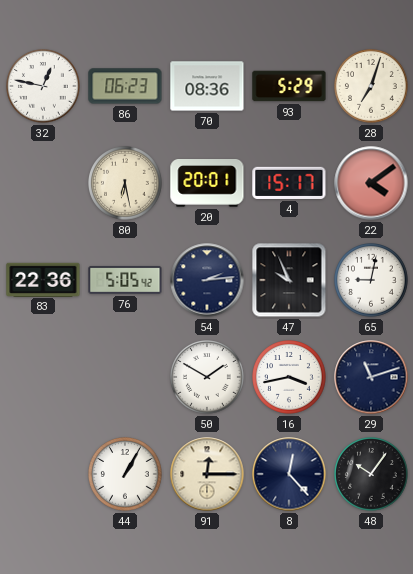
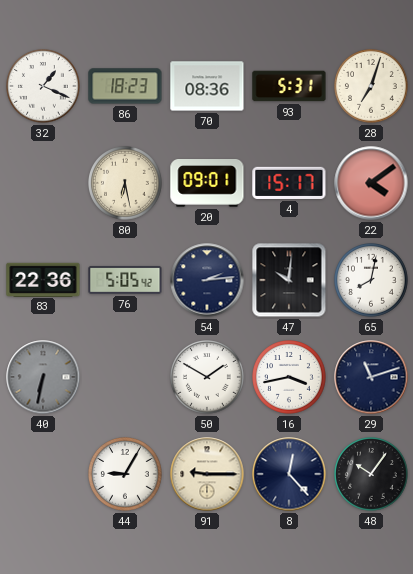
32: 12:47 -> 1:19
86: 06:23 -> 18:23
93: 5:29 -> 5:31
20: 20:01 -> 09:01
47: 9:56 -> 10:01
65: 9:02 -> 8:02
40: none -> 6:32
44: 1:05 -> 9:05
91: 12:15 -> 9:15
